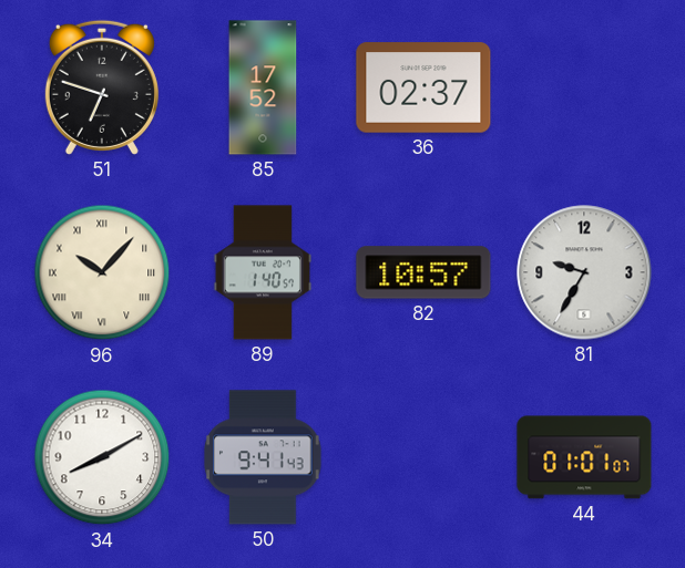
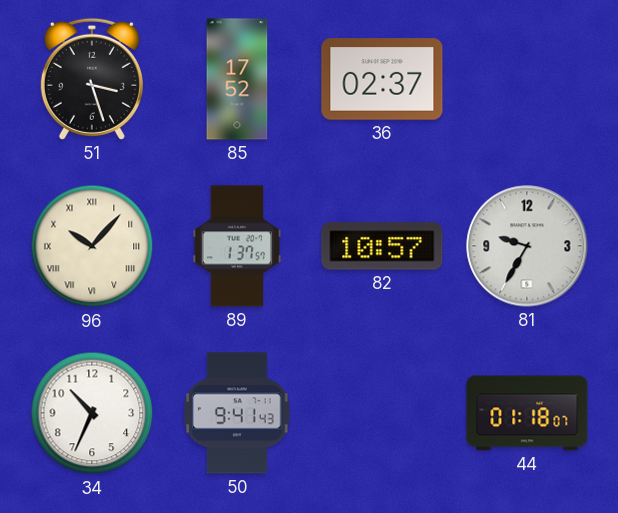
51: 6:48 -> 3:27
89: 1:40 -> 1:37
34: 8:10 -> 10:34
44: 01:01 -> 01:18
